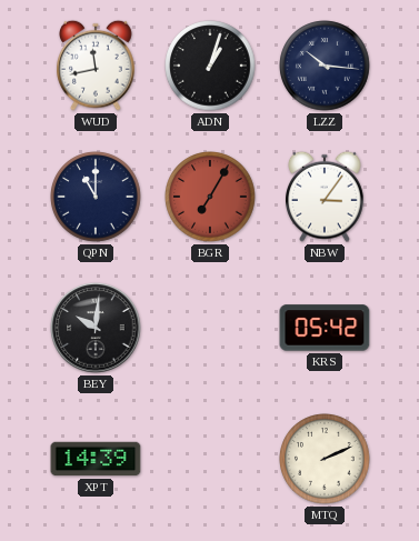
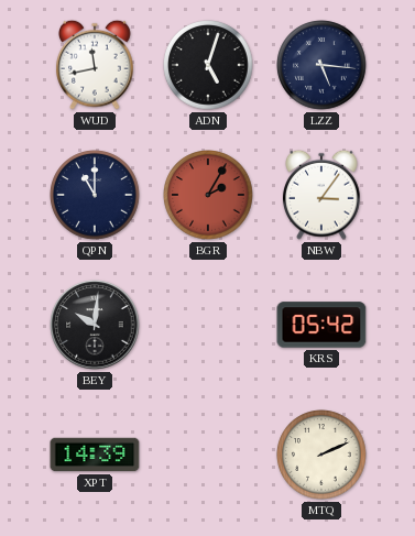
ADN: 1:03 -> 5:03
LZZ: 10:16 -> 5:16
BGR: 7:05 -> 2:05
